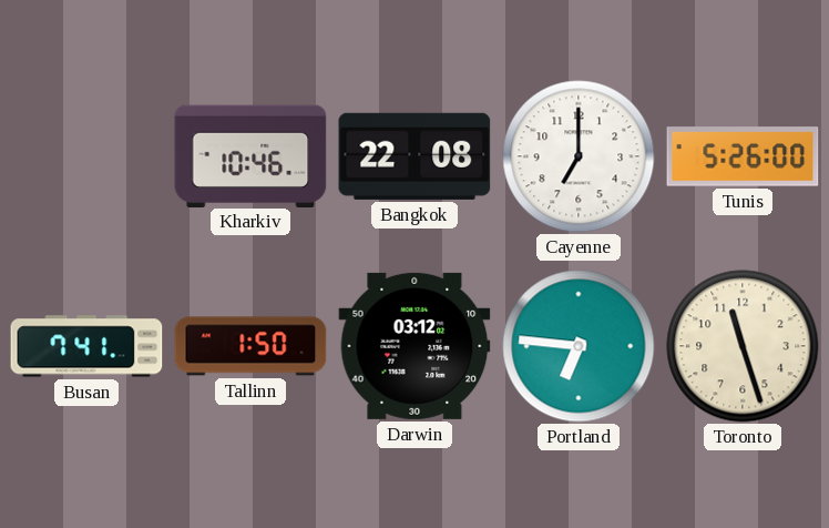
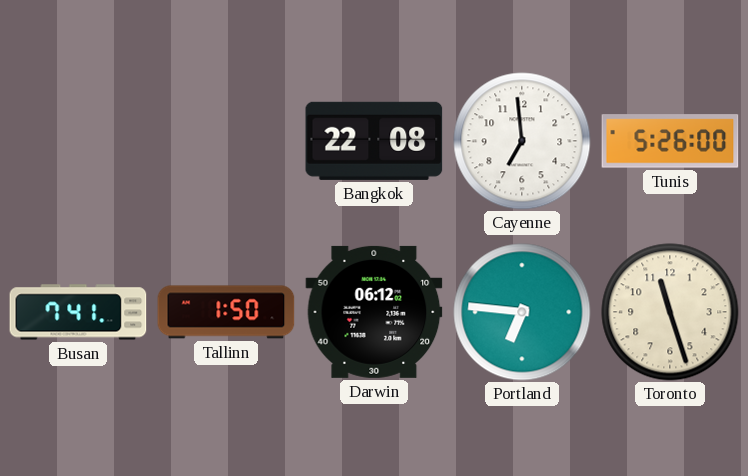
Kharkiv: 10:46 -> none
Cayenne: 7:00 -> 6:59
Darwin: 03:12 -> 06:12
